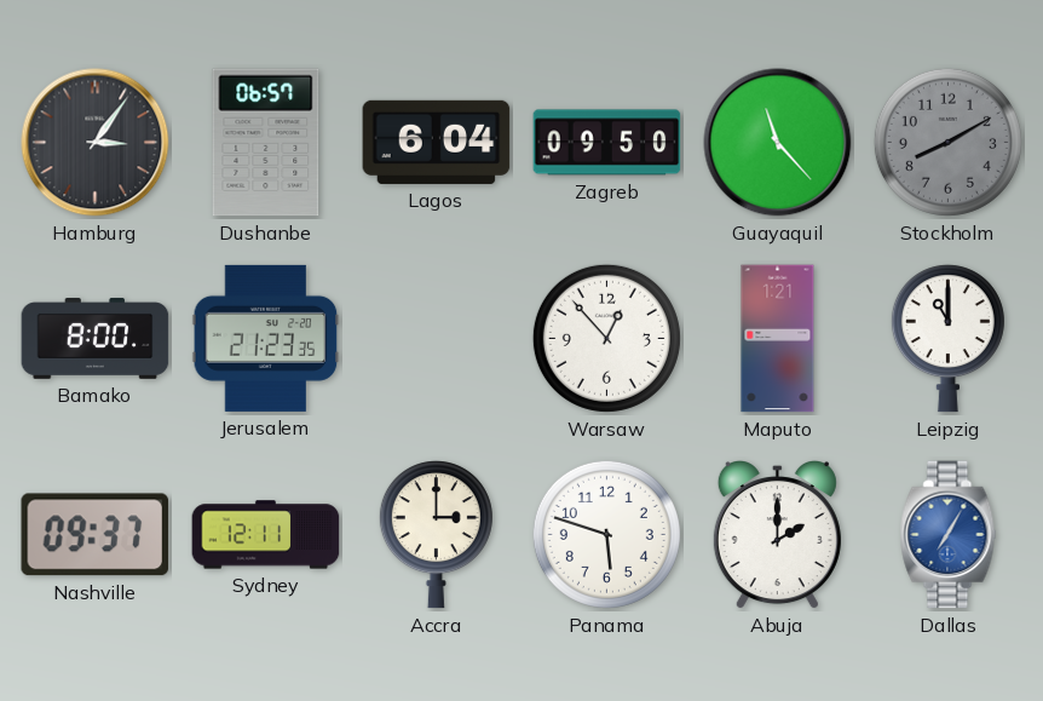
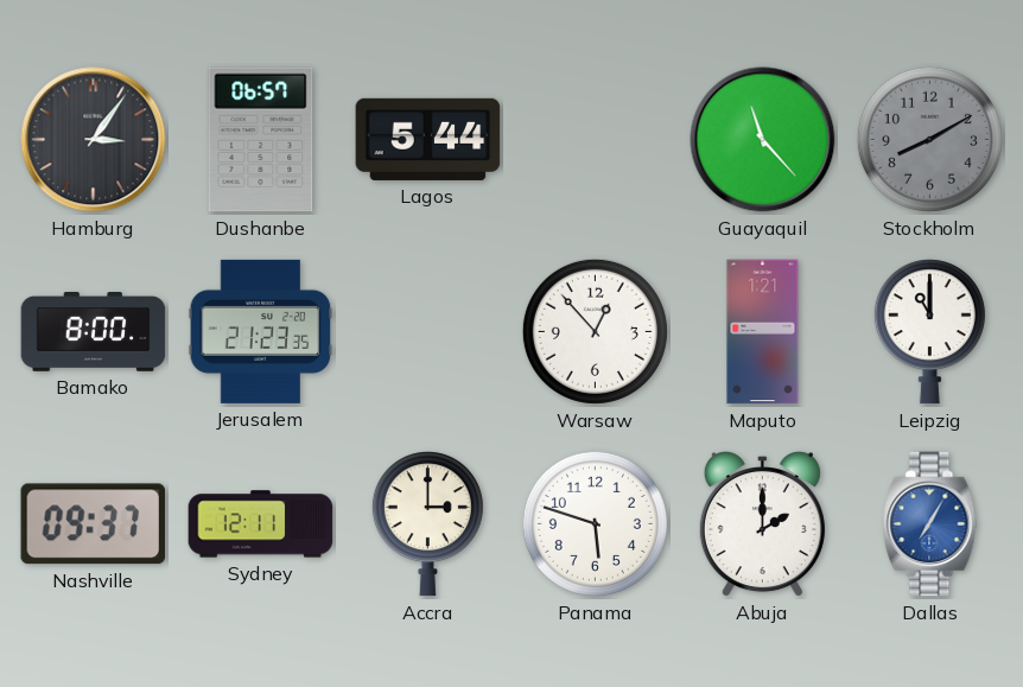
Lagos: 6:04 -> 5:44
Zagreb: 09:50 -> none
